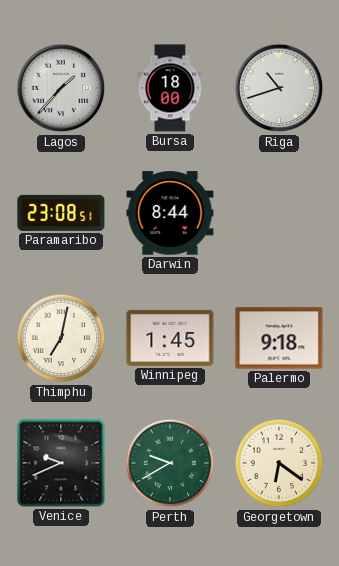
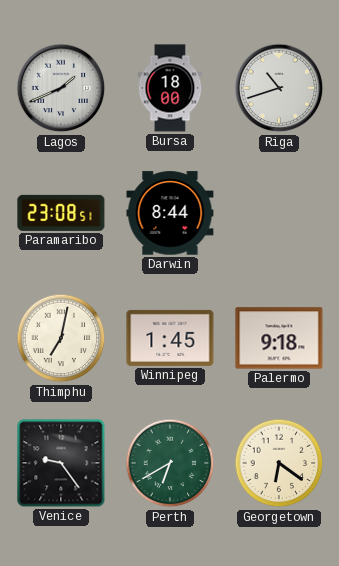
Lagos: 1:37 -> 1:41
Venice: 9:41 -> 9:24
Perth: 9:40 -> 6:40
